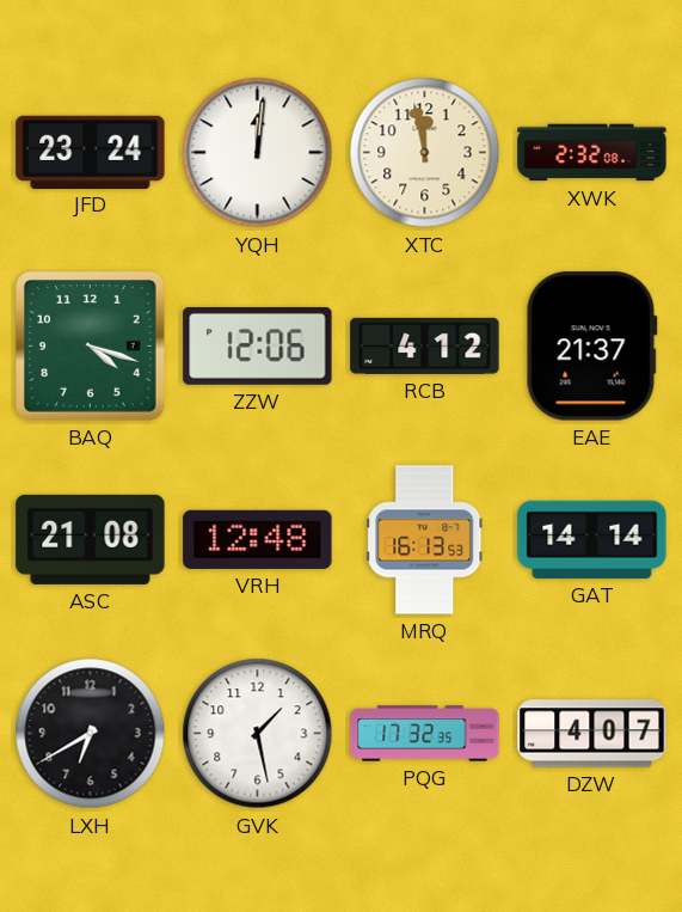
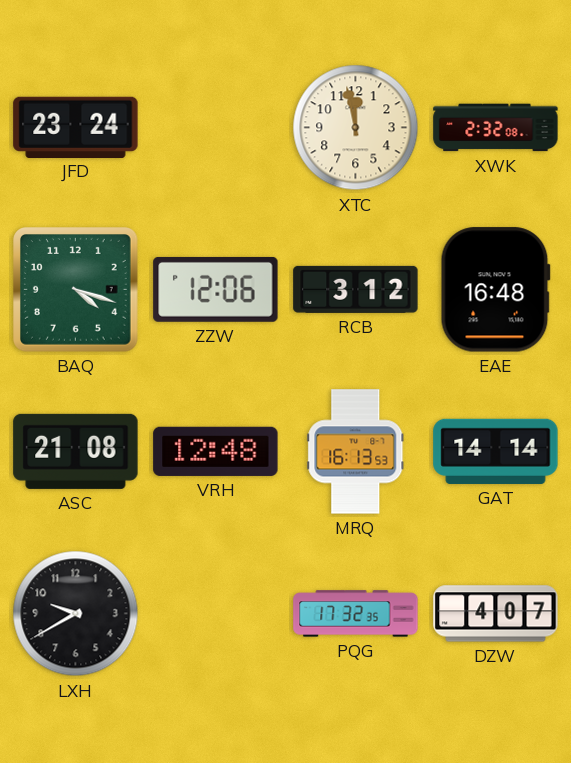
YQH: 12:01 -> none
RCB: 4:12 -> 3:12
EAE: 21:37 -> 16:48
LXH: 6:40 -> 9:40
GVK: 1:28 -> none
